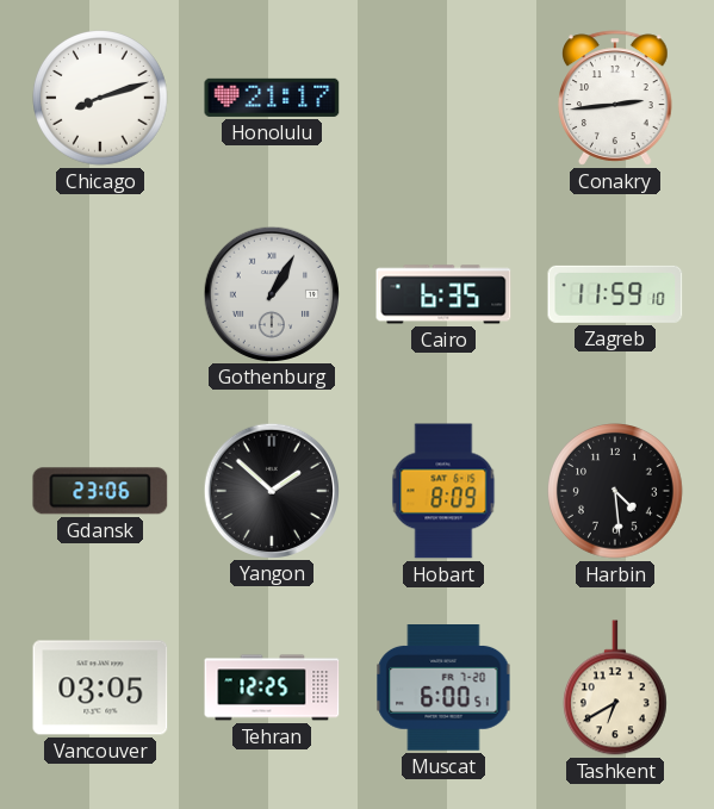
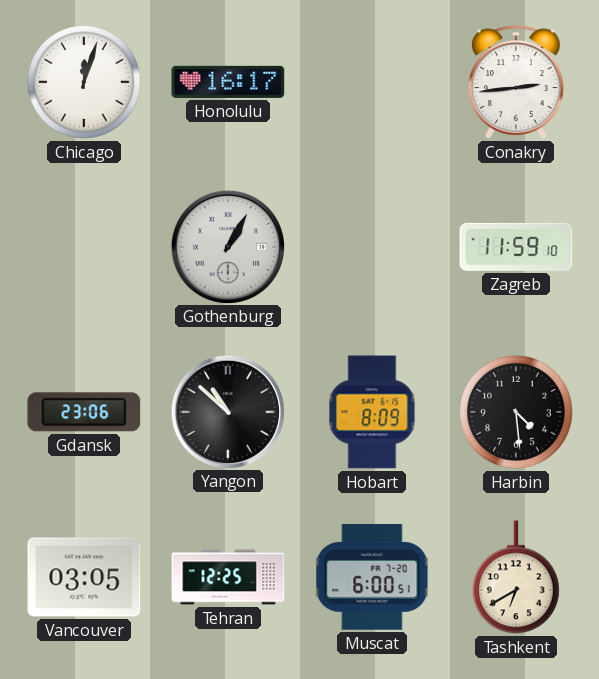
Chicago: 8:12 -> 12:03
Honolulu: 21:17 -> 16:17
Cairo: 6:35 -> none
Yangon: 1:52 -> 10:52
